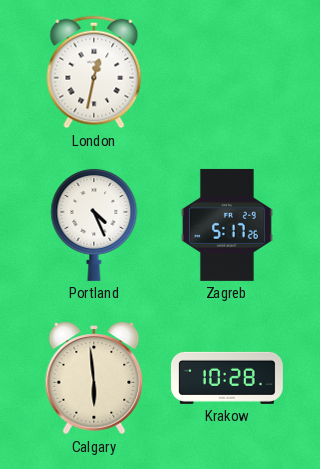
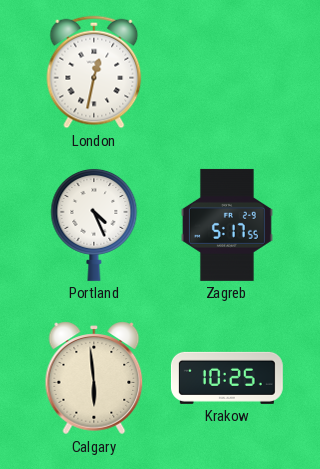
Zagreb: 5:17:26 -> 5:17:55
Krakow: 10:28 -> 10:25
